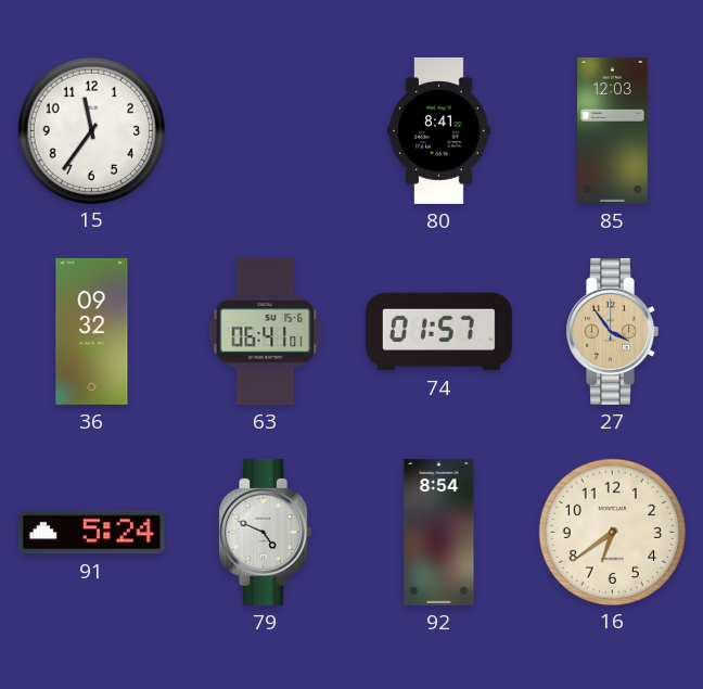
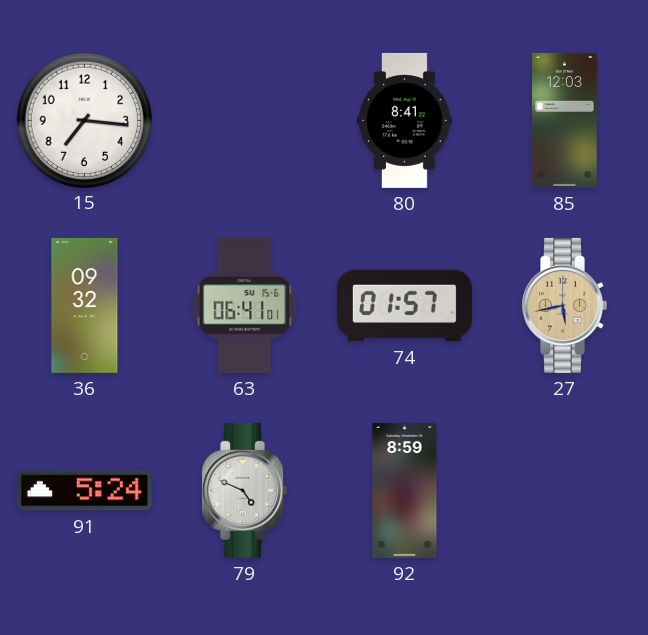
15: 11:36 -> 7:16
27: 3:54 -> 5:43
92: 8:54 -> 8:59
16: 6:39 -> none
